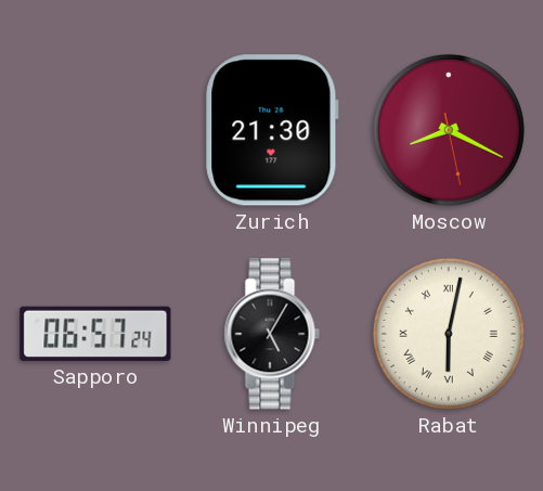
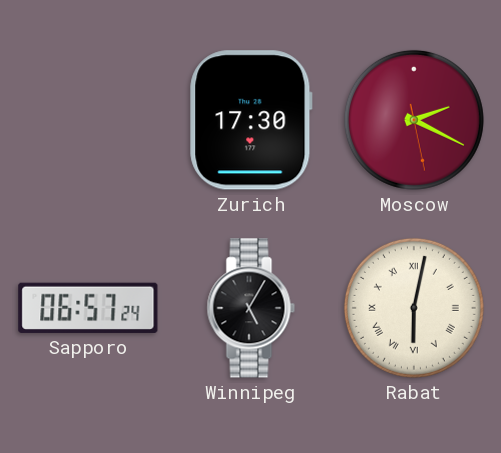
Zurich: 21:30 -> 17:30
Moscow: 8:19 -> 2:19
